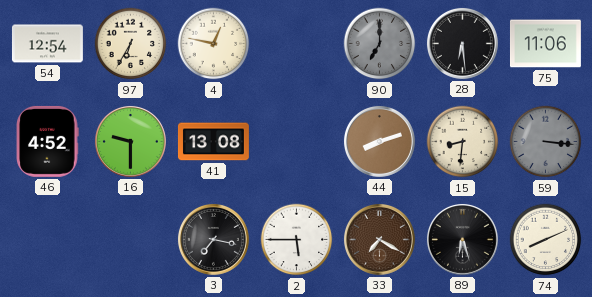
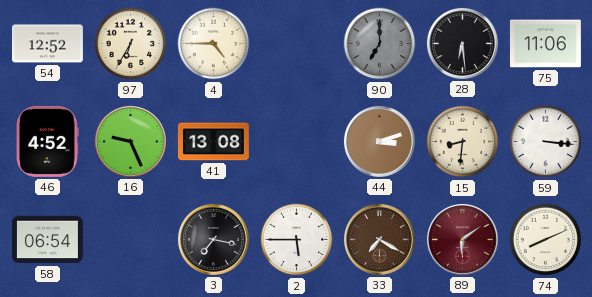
54: 12:54 -> 12:52
4: 12:47 -> 4:45
16: 9:30 -> 9:26
44: 8:12 -> 3:12
59 dial: grey -> white
58: none -> 06:54
89: 6:27 -> 6:09
89 dial: black -> burgundy
